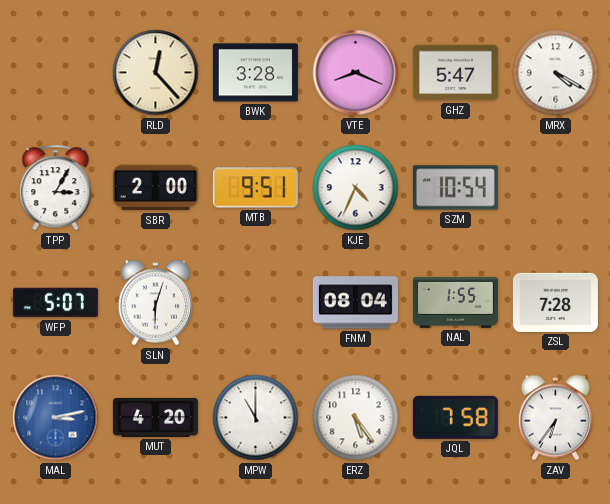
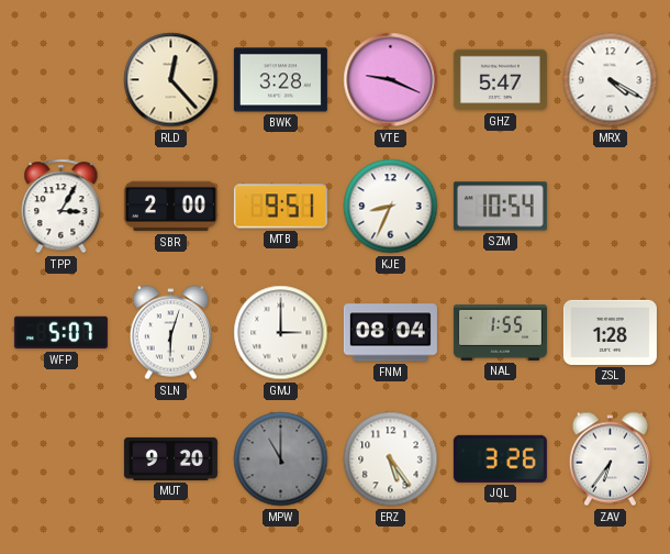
VTE: 8:19 -> 9:19
KJE: 4:34 -> 8:34
GMJ: none -> 3:00
ZSL: 7:28 -> 1:28
MAL: 3:13 -> none
MUT: 4:20 -> 9:20
MPW dial: white -> grey
JQL: 7:58 -> 3:26
